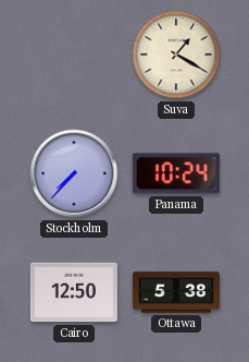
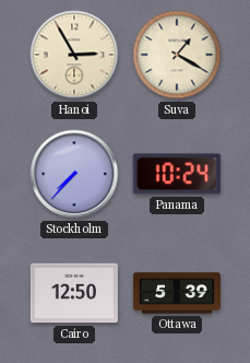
Hanoi: none -> 2:55
Ottawa: 5:38 -> 5:39
